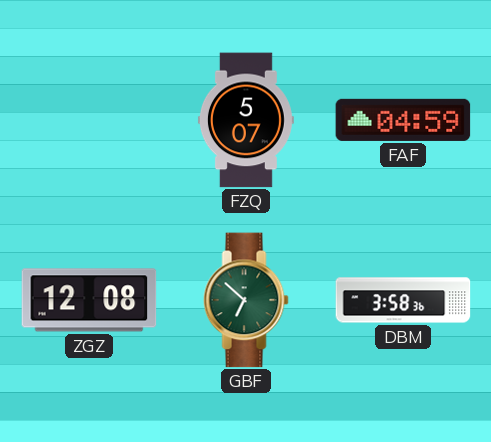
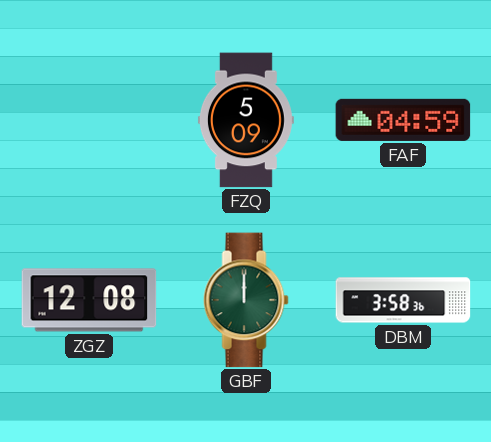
FZQ: 5:07 -> 5:09
GBF: 6:52 -> 12:00
